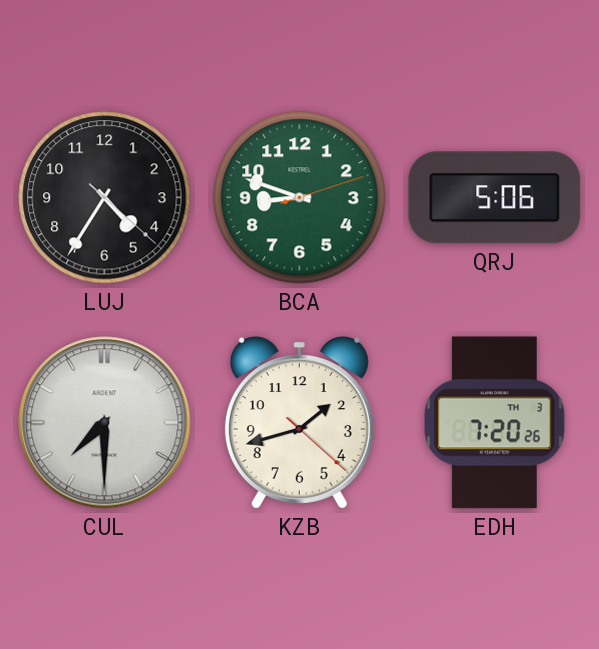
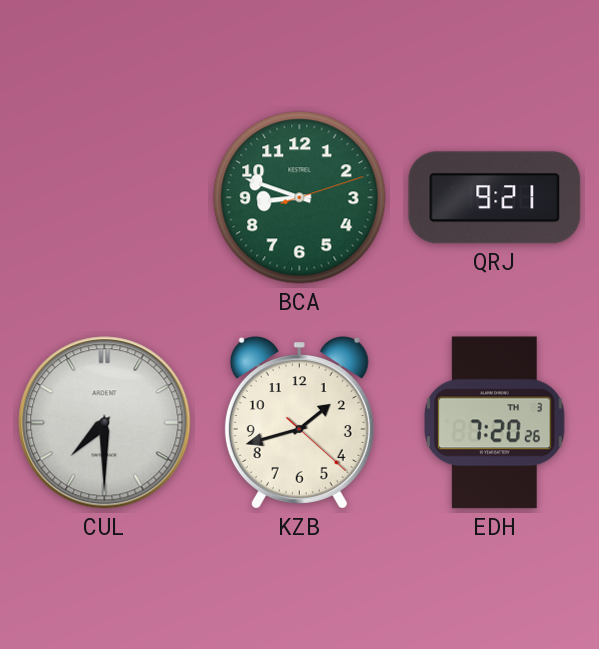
LUJ: 4:35 -> none
QRJ: 5:06 -> 9:21
